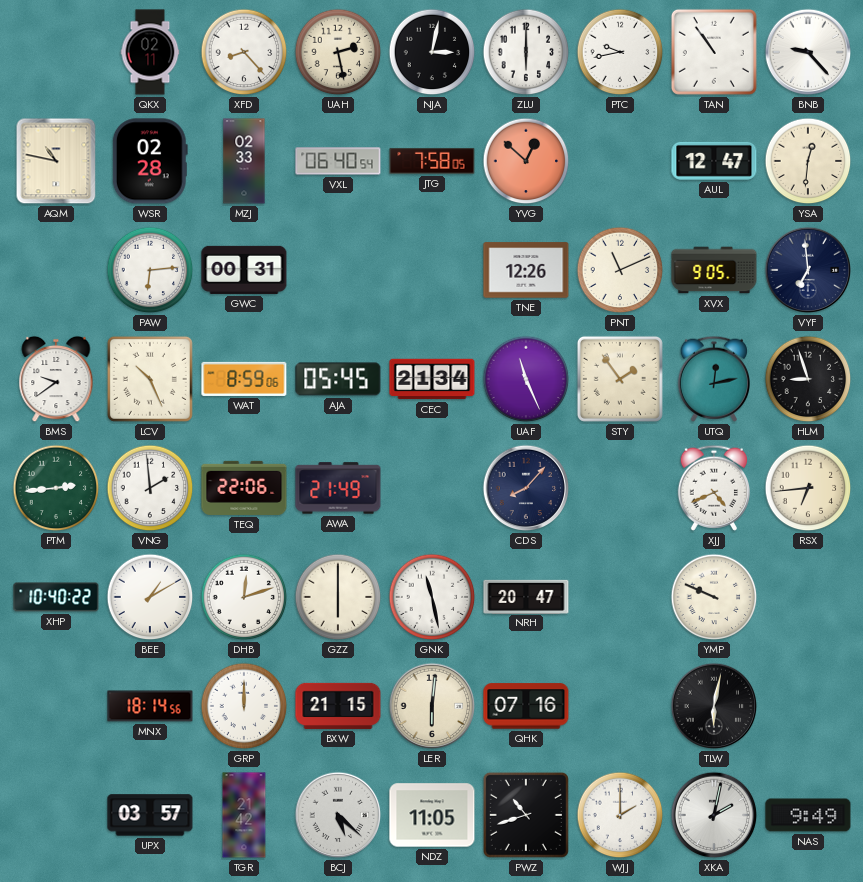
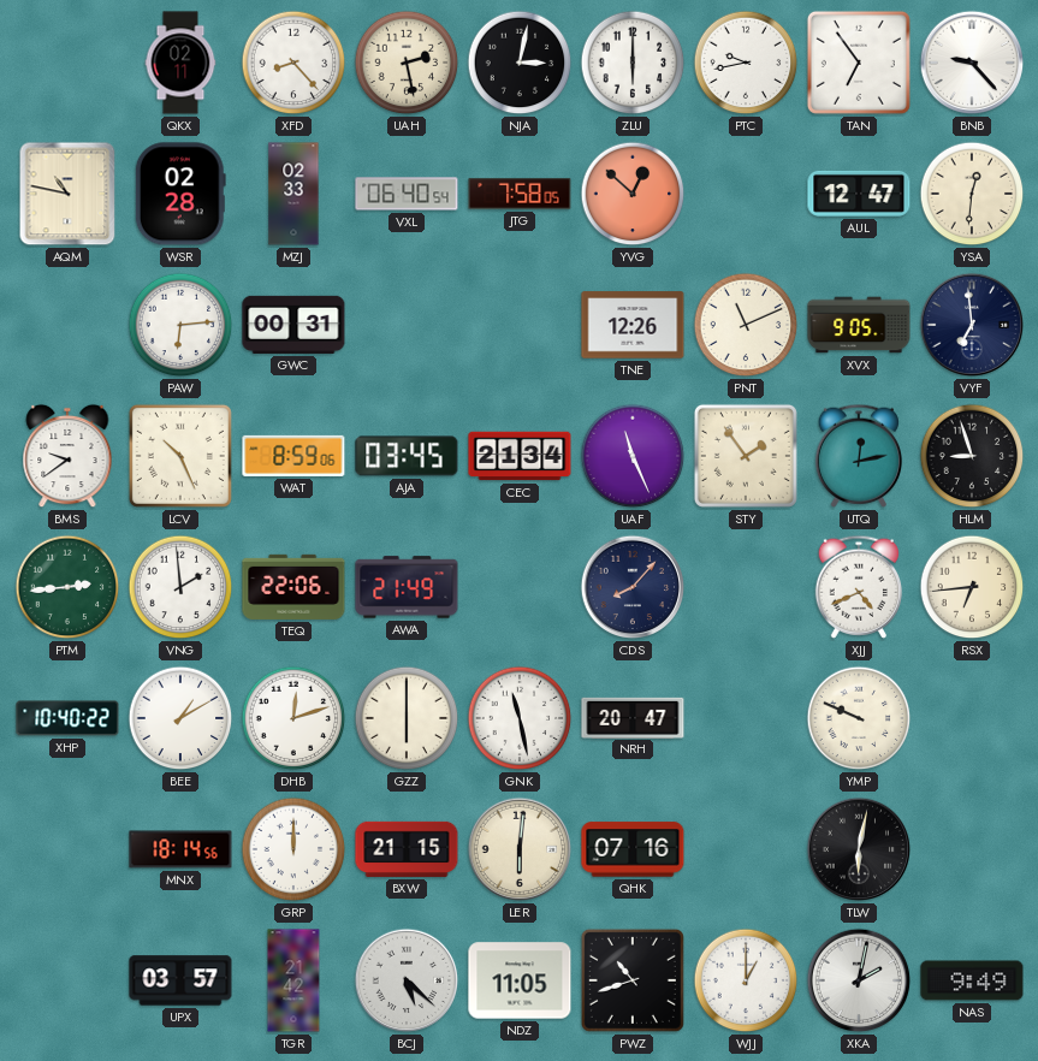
TAN: 10:54 -> 6:54
AJA: 05:45 -> 03:45
WJJ: 2:00 -> 1:00
